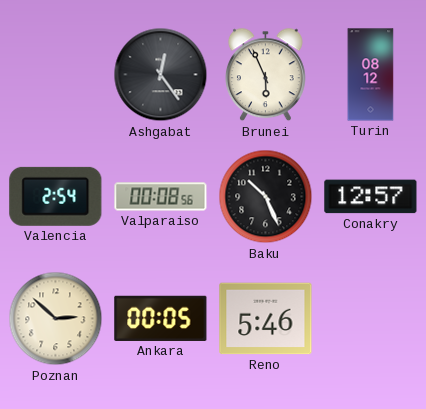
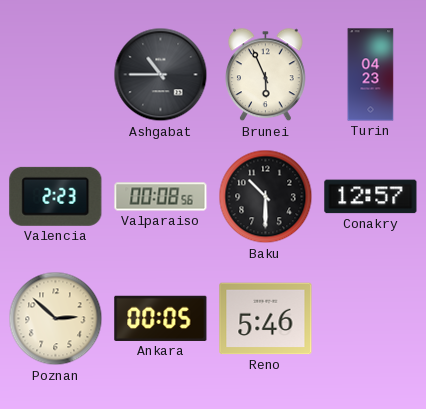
Ashgabat: 12:24 -> 10:45
Turin: 08:12 -> 04:23
Valencia: 2:54 -> 2:23
Baku: 10:26 -> 10:30
